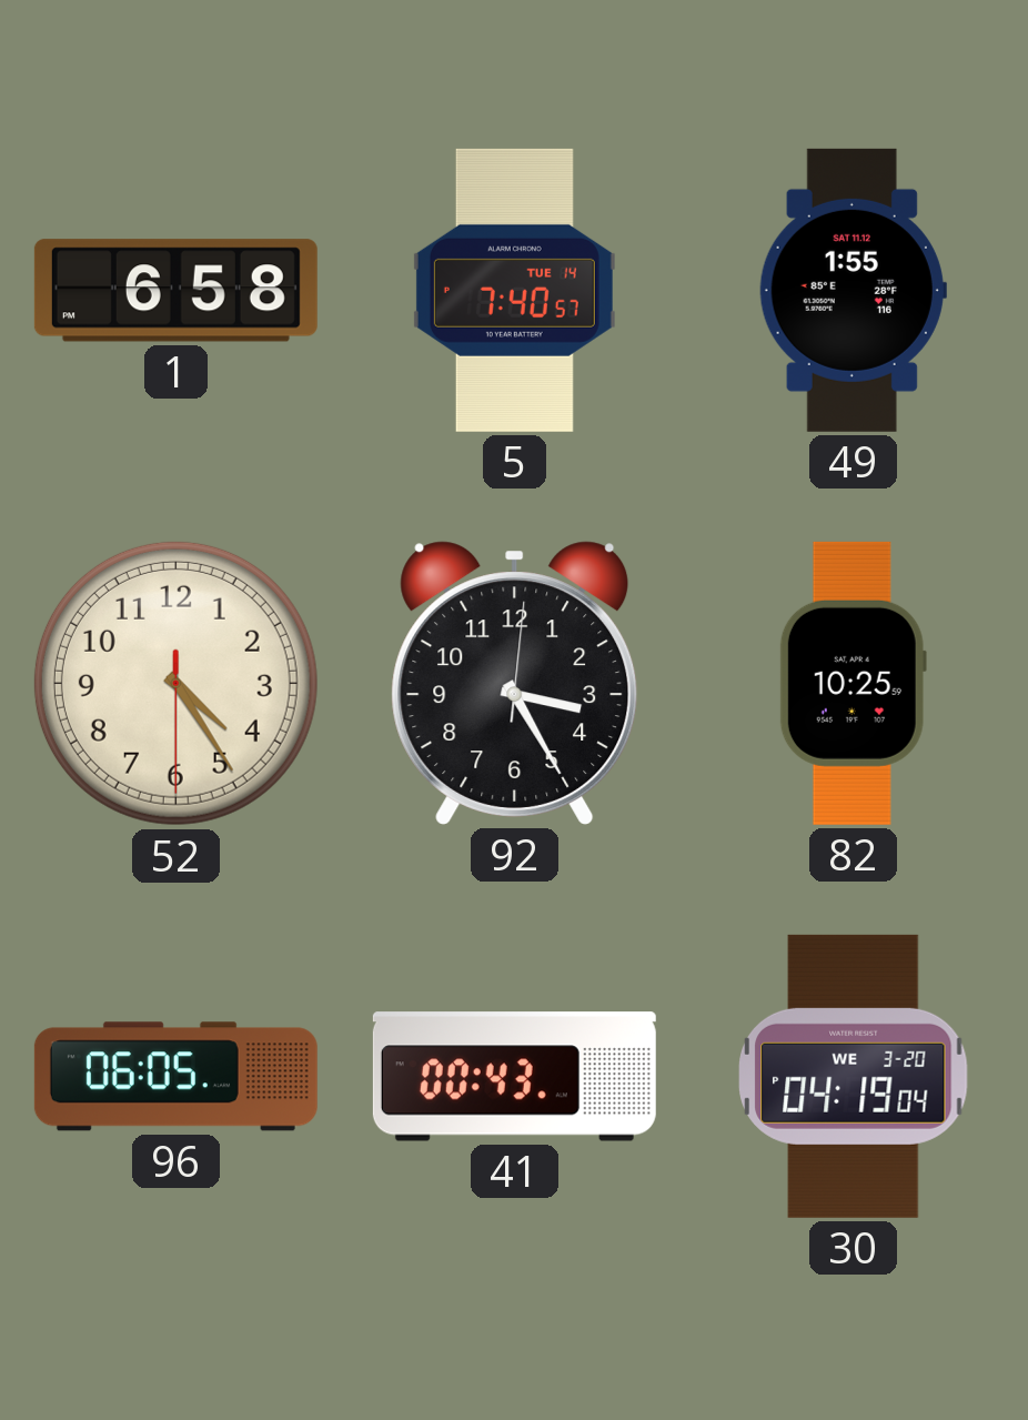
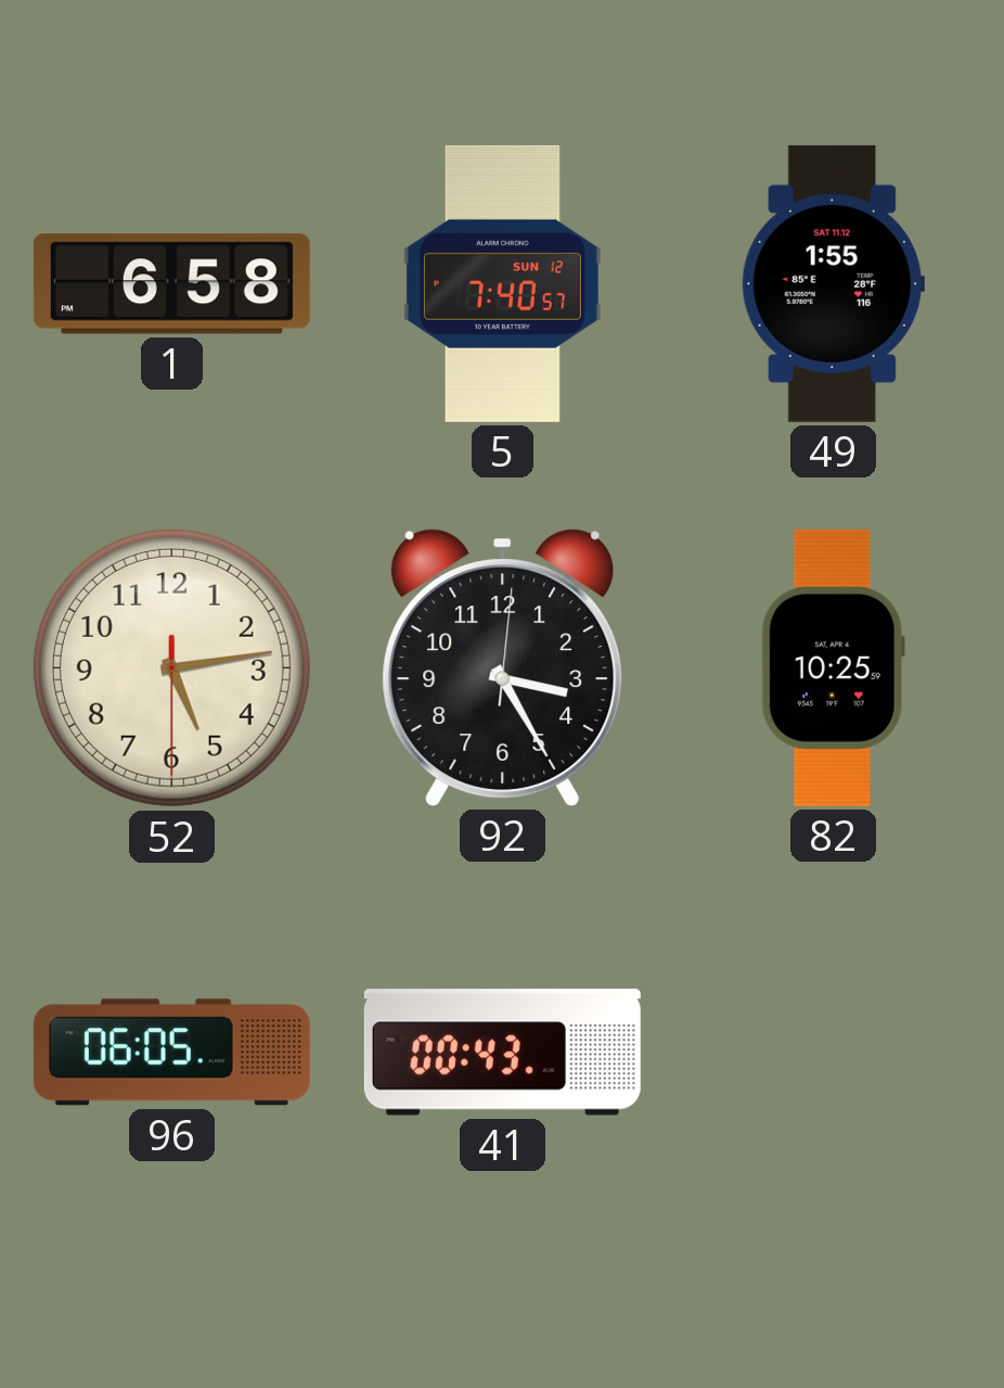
5 date: TUE 14 -> SUN 12
52: 4:24 -> 5:13
30: 04:19 -> none
